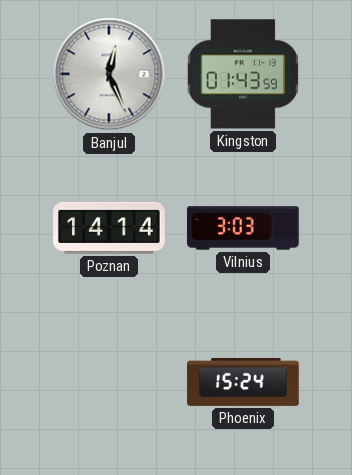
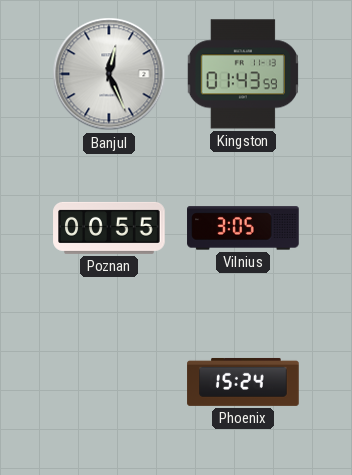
Poznan: 14:14 -> 00:55
Vilnius: 3:03 -> 3:05
